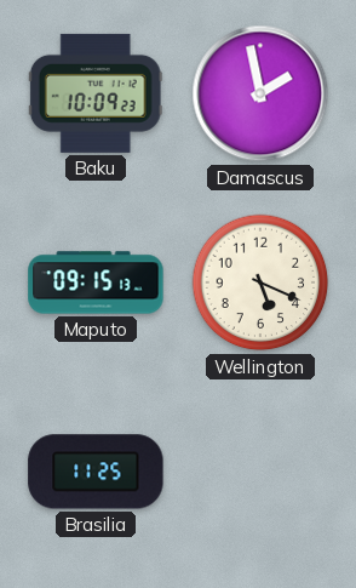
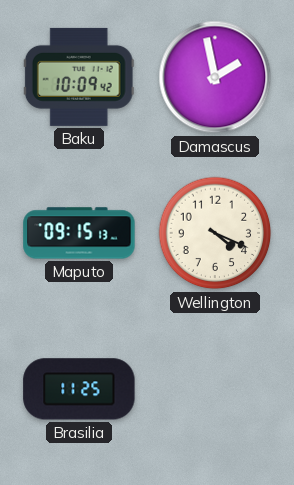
Baku: 10:09:23 -> 10:09:42
Wellington: 5:19 -> 4:19
